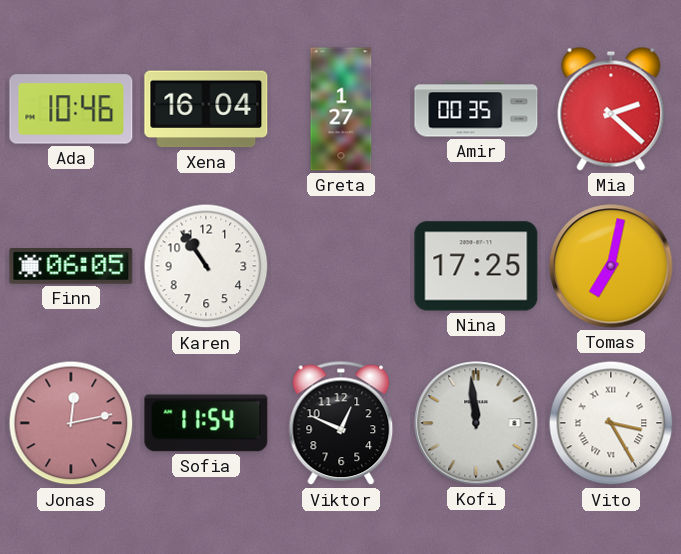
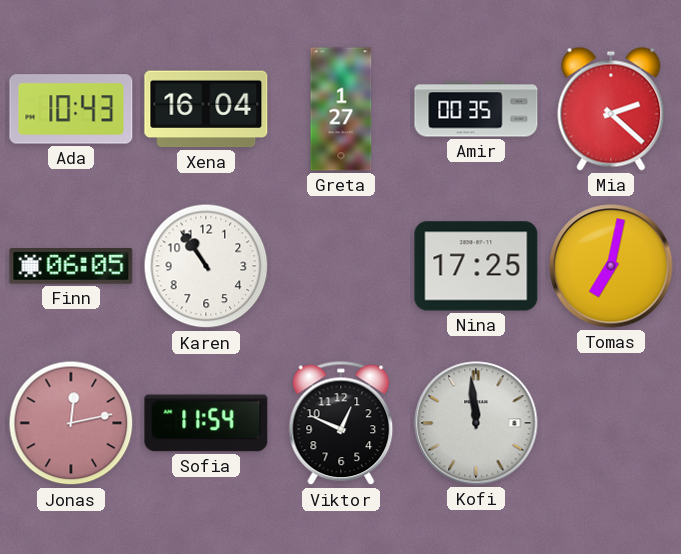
Ada: 10:46 -> 10:43
Vito: 3:25 -> none
